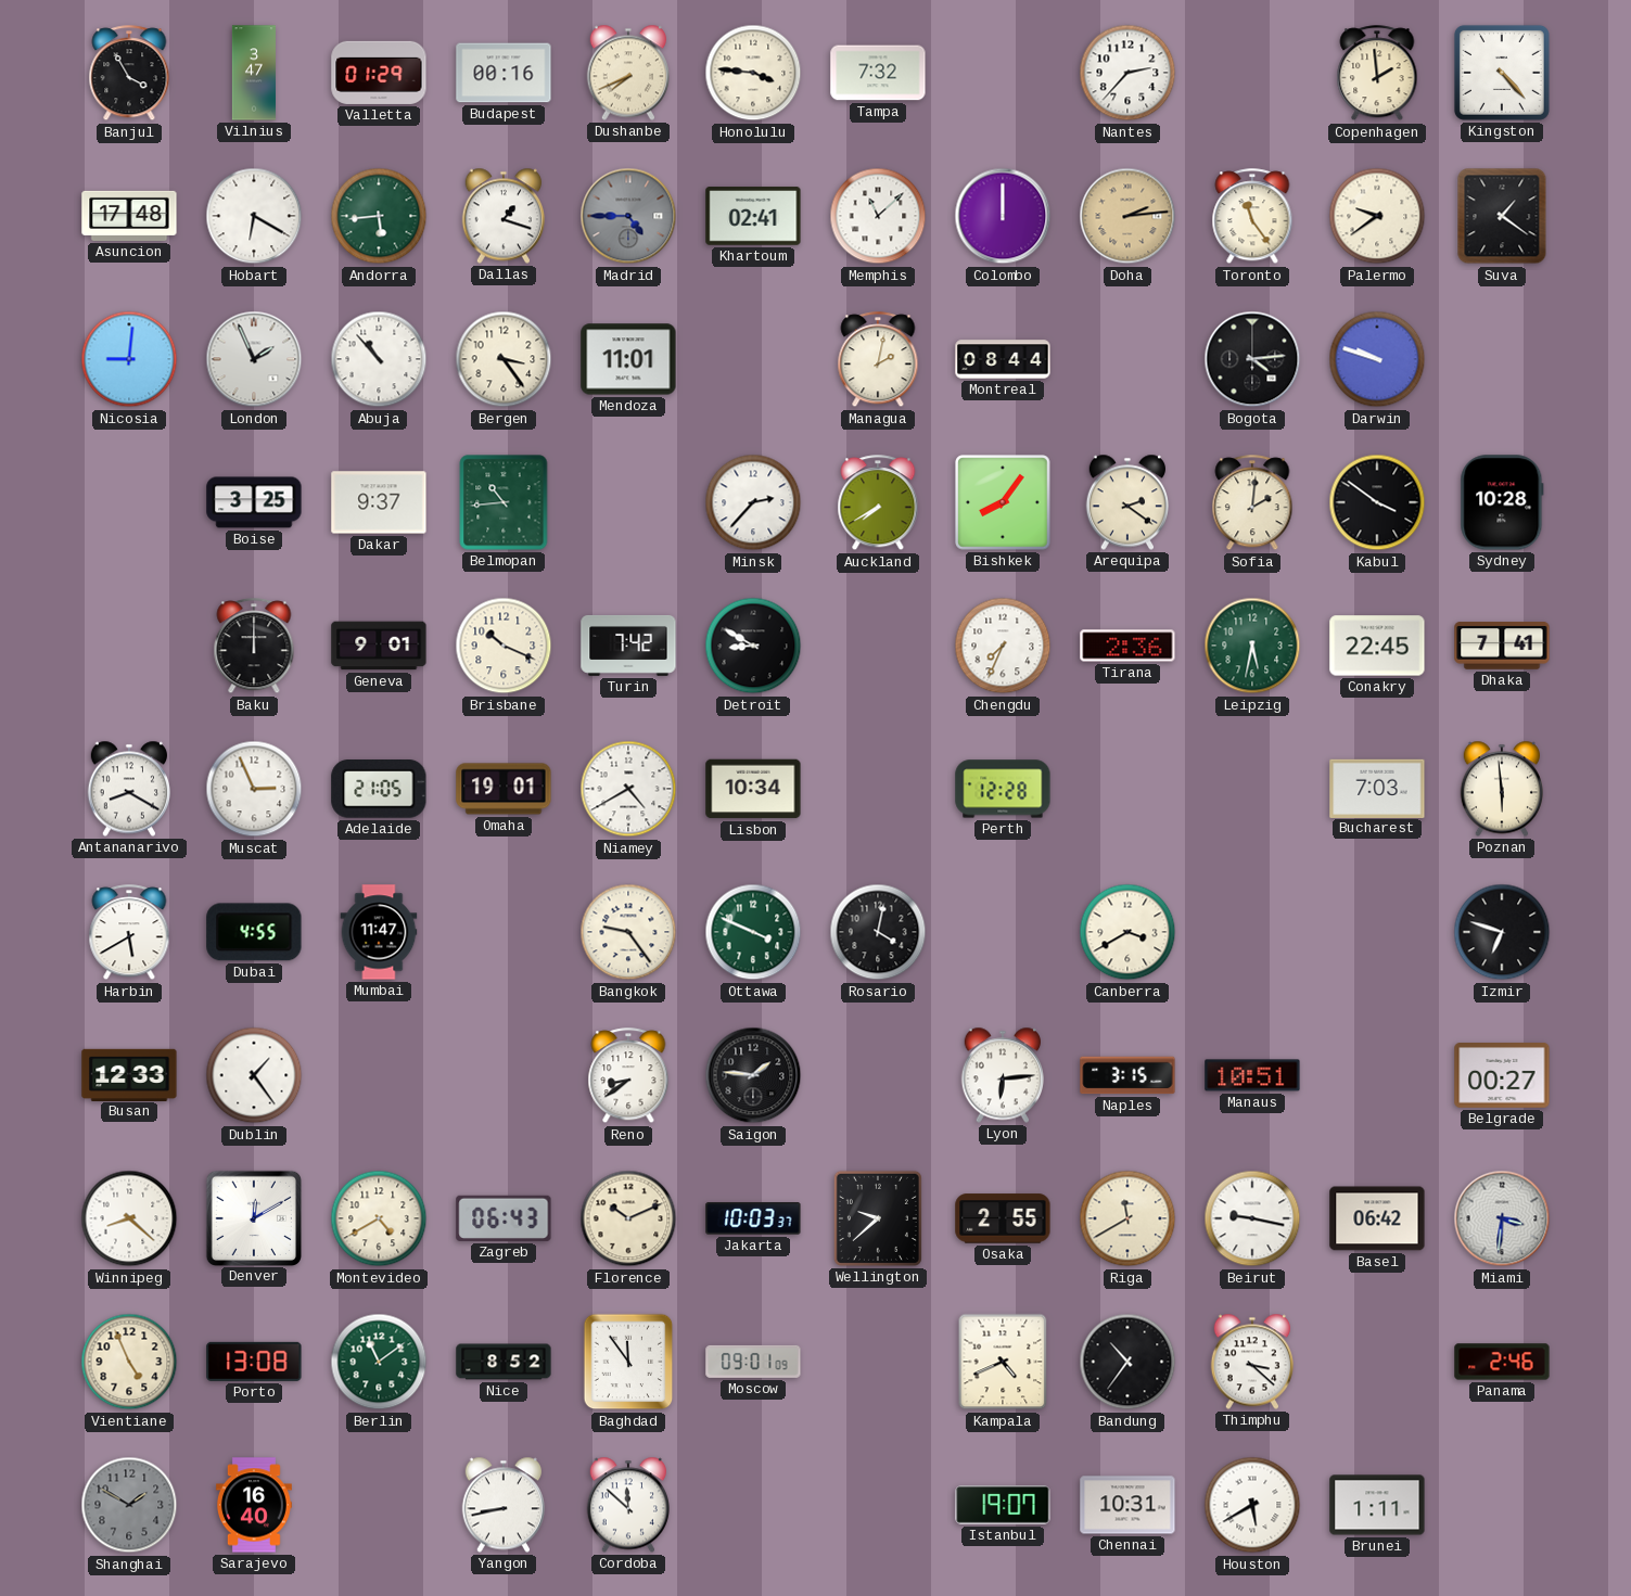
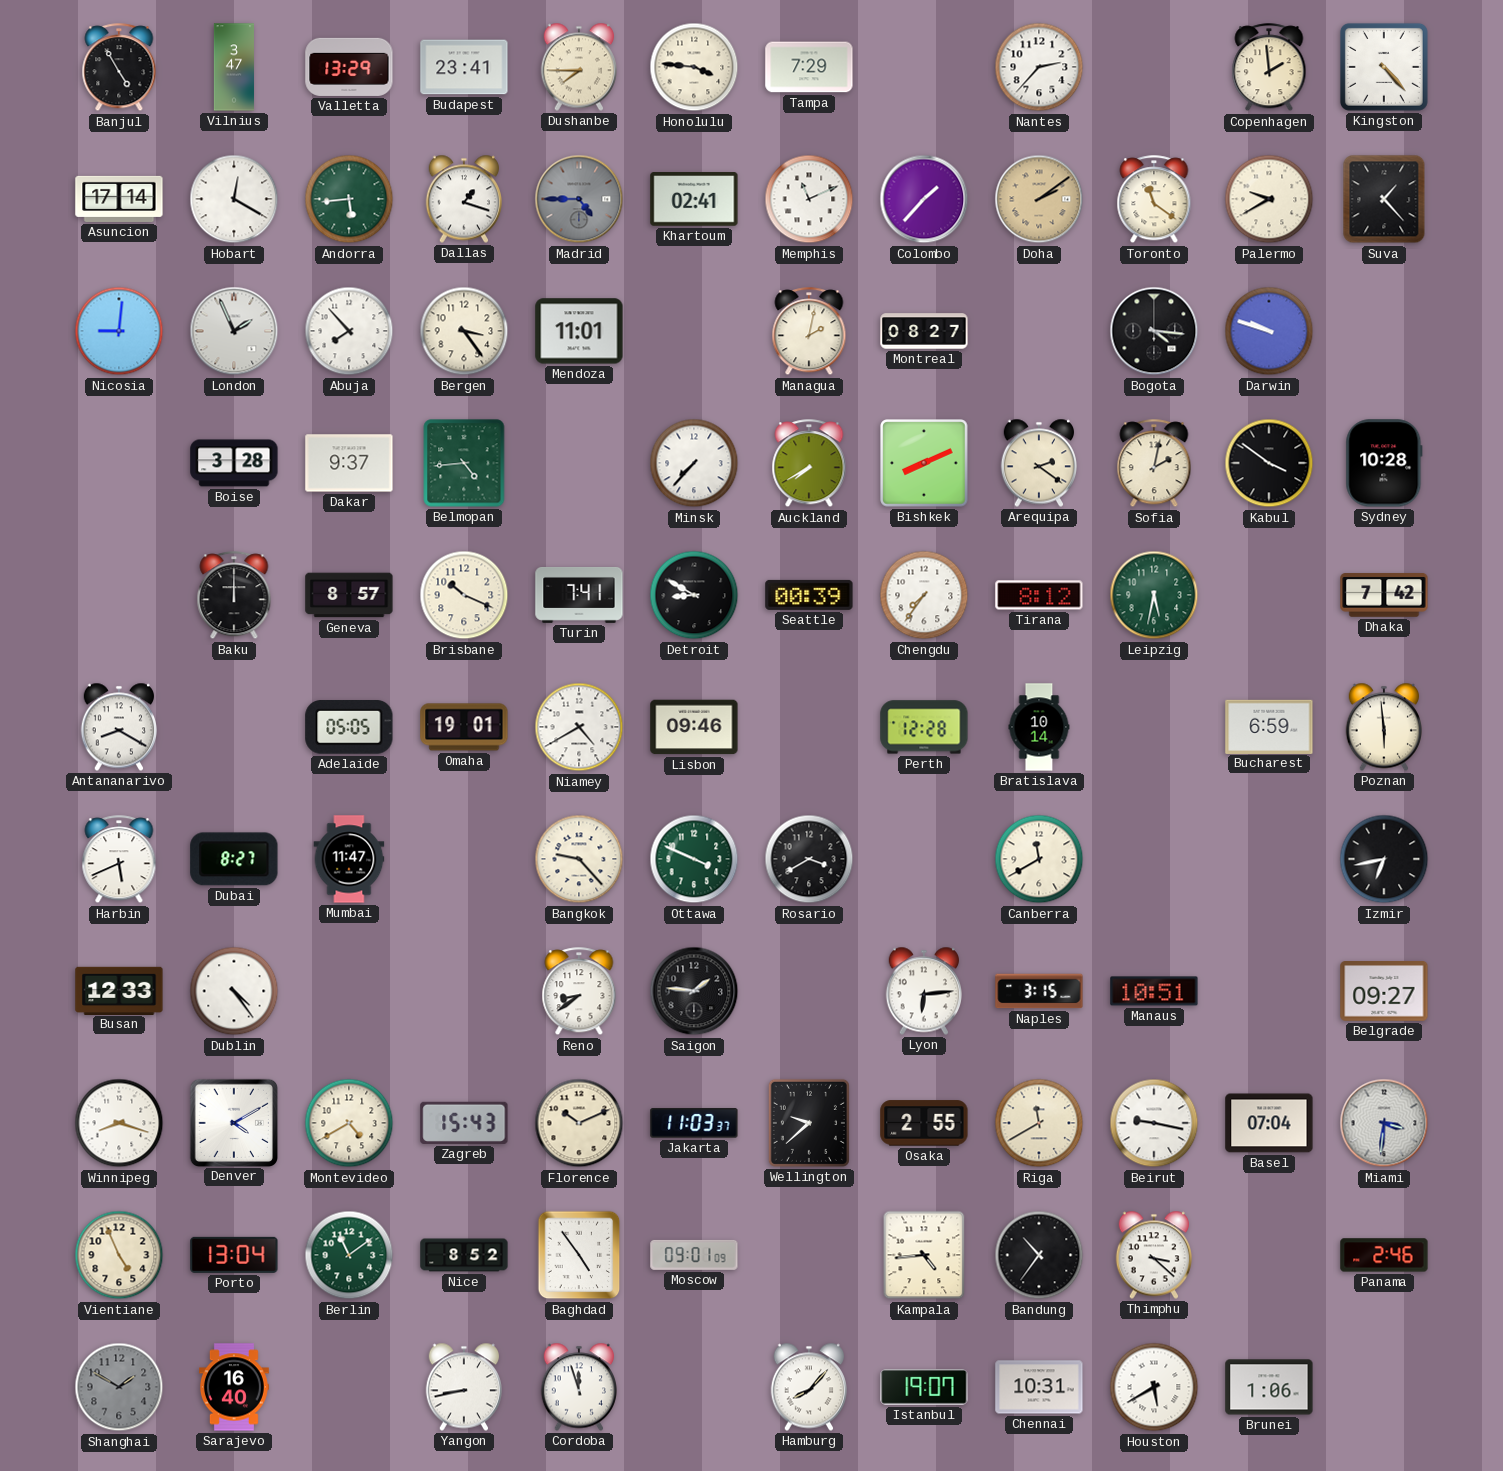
Banjul: 3:55 -> 4:55
Valletta: 01:29 -> 13:29
Budapest: 00:16 -> 23:41
Dushanbe: 7:41 -> 7:45
Tampa: 7:32 -> 7:29
Asuncion: 17:48 -> 17:14
Hobart: 6:20 -> 12:20
Memphis: 11:08 -> 11:11
Colombo: 12:00 -> 1:37
Doha: 2:14 -> 2:09
Toronto: 11:24 -> 11:21
Palermo: 9:39 -> 9:40
Suva: 1:21 -> 1:23
Abuja: 10:53 -> 7:53
Montreal: 08:44 -> 08:27
Bogota: 4:14 -> 4:16
Boise: 3:25 -> 3:28
Belmopan: 10:44 -> 4:44
Minsk: 2:37 -> 7:37
Bishkek: 8:06 -> 8:11
Sofia: 2:01 -> 2:02
Geneva: 9:01 -> 8:57
Turin: 7:42 -> 7:41
Seattle: none -> 00:39
Chengdu: 7:34 -> 7:36
Tirana: 2:36 -> 8:12
Conakry: 22:45 -> none
Dhaka: 7:41 -> 7:42
Muscat: 2:56 -> none
Adelaide: 21:05 -> 05:05
Lisbon: 10:34 -> 09:46
Bratislava: none -> 10:14
Bucharest: 7:03 -> 6:59
Harbin: 5:40 -> 5:41
Dubai: 4:55 -> 8:27
Bangkok: 9:24 -> 9:23
Rosario: 4:02 -> 3:40
Canberra: 3:40 -> 11:40
Izmir: 6:48 -> 6:43
Dublin: 1:24 -> 4:24
Belgrade: 00:27 -> 09:27
Winnipeg: 8:22 -> 8:18
Denver: 12:10 -> 4:10
Zagreb: 06:43 -> 15:43
Jakarta: 10:03 -> 11:03
Basel: 06:42 -> 07:04
Porto: 13:08 -> 13:04
Baghdad: 11:54 -> 4:54
Kampala: 4:41 -> 4:44
Cordoba: 11:52 -> 11:57
Hamburg: none -> 8:07
Brunei: 1:11 -> 1:06
